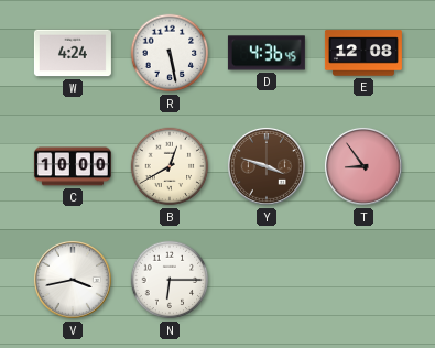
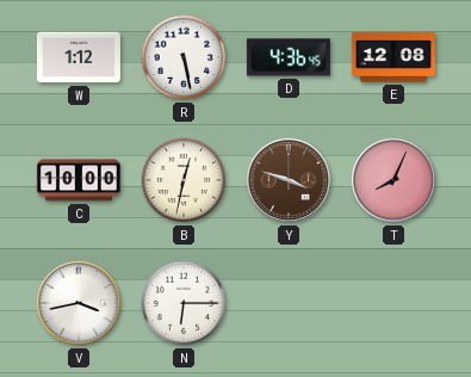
W: 4:24 -> 1:12
B: 12:40 -> 12:32
T: 8:54 -> 8:04
